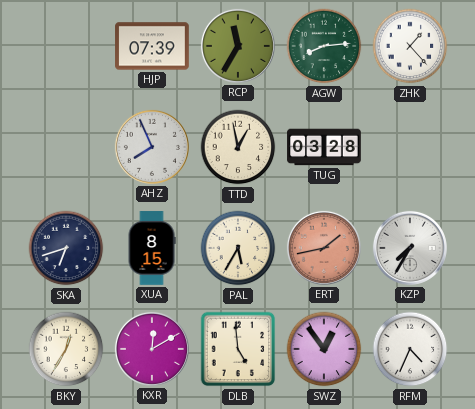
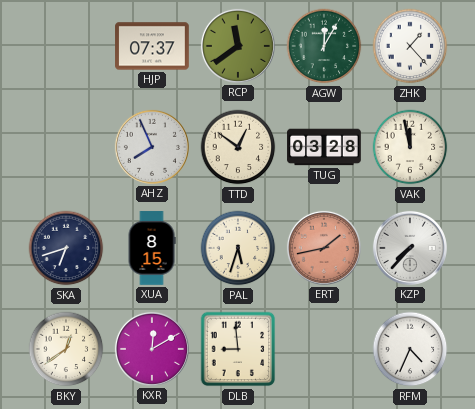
HJP: 07:39 -> 07:37
RCP: 11:35 -> 11:39
AGW: 8:14 -> 12:05
TTD: 12:58 -> 12:51
VAK: none -> 11:58
PAL: 5:35 -> 5:33
KZP: 7:35 -> 7:37
BKY: 12:35 -> 12:39
DLB: 4:59 -> 8:59
SWZ: 12:54 -> none
